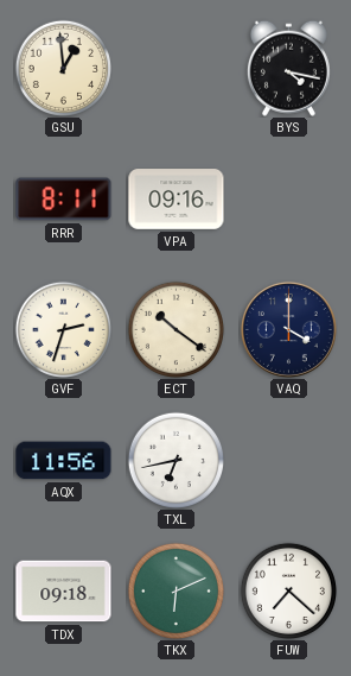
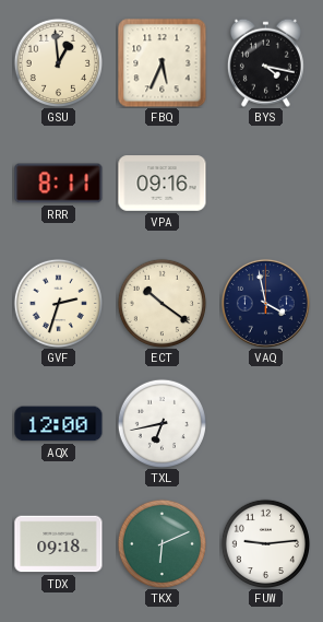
FBQ: none -> 5:34
VAQ: 4:00 -> 3:58
AQX: 11:56 -> 12:00
FUW: 7:22 -> 9:14
